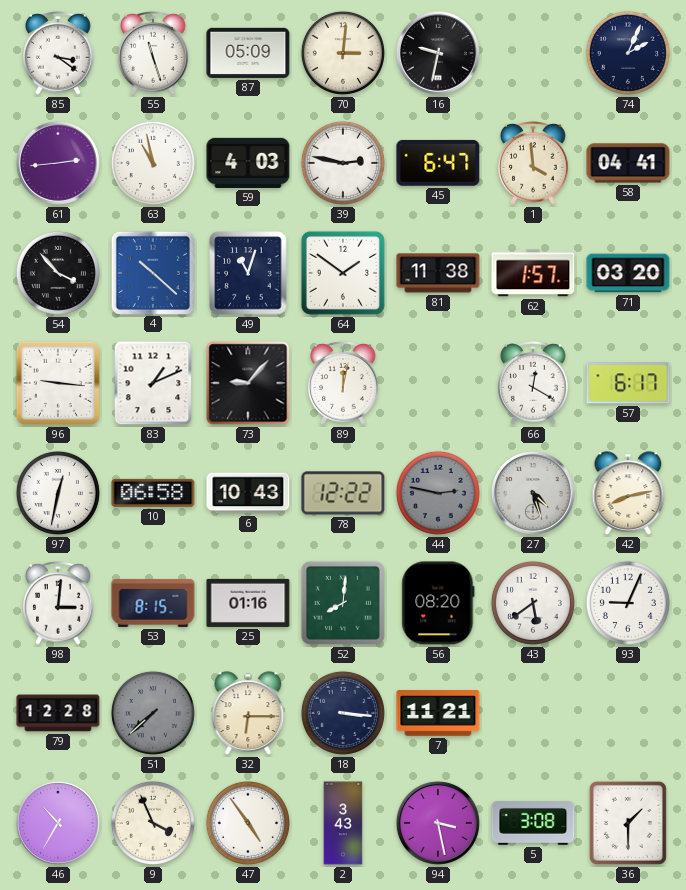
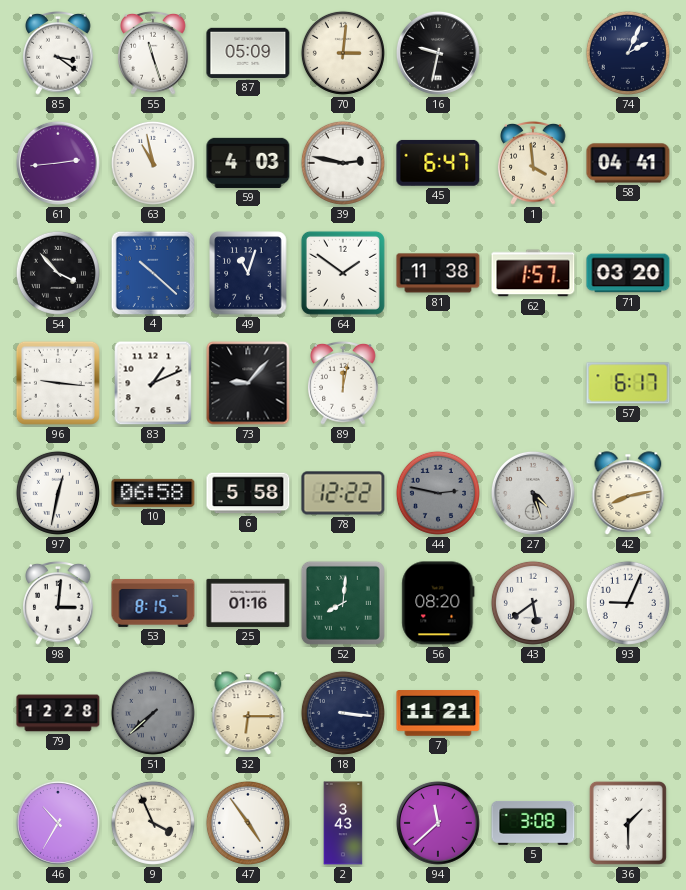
66: 12:20 -> none
6: 10:43 -> 5:58
94: 3:28 -> 11:38
